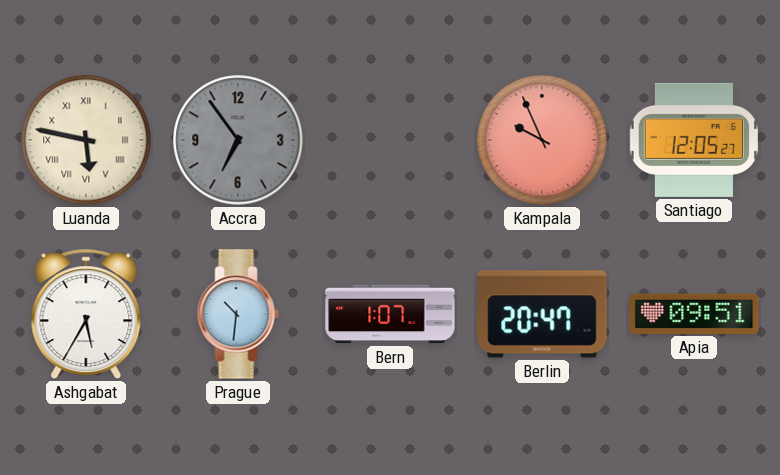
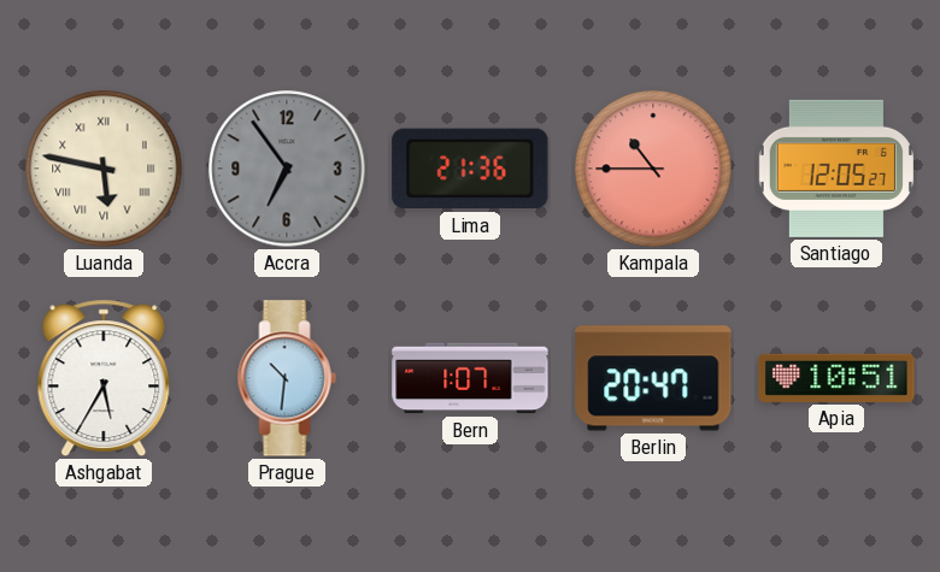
Lima: none -> 21:36
Kampala: 9:56 -> 10:45
Apia: 09:51 -> 10:51
